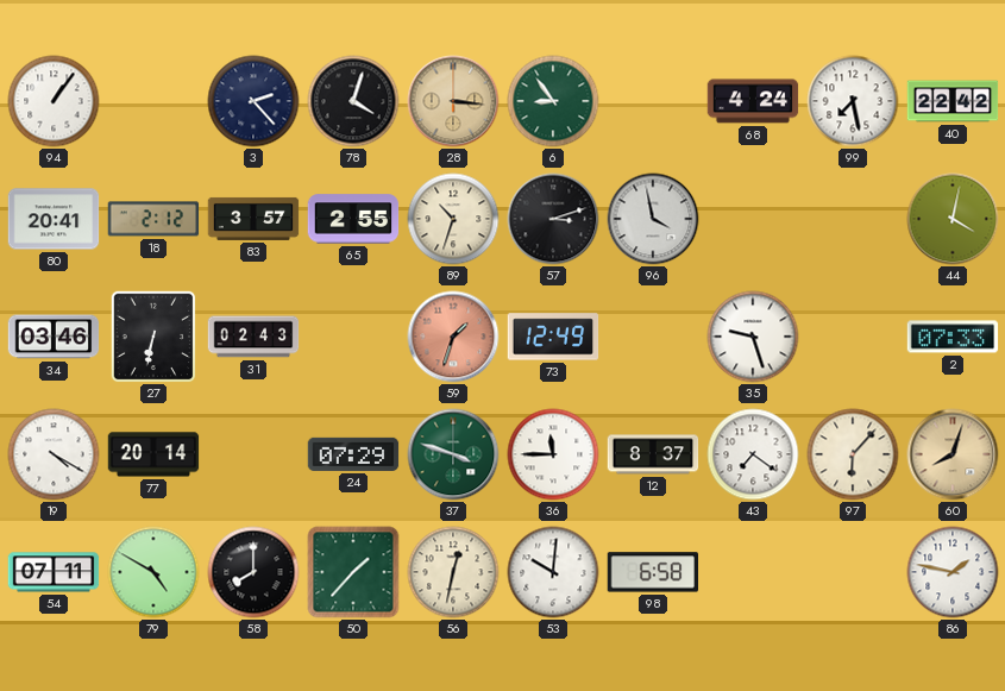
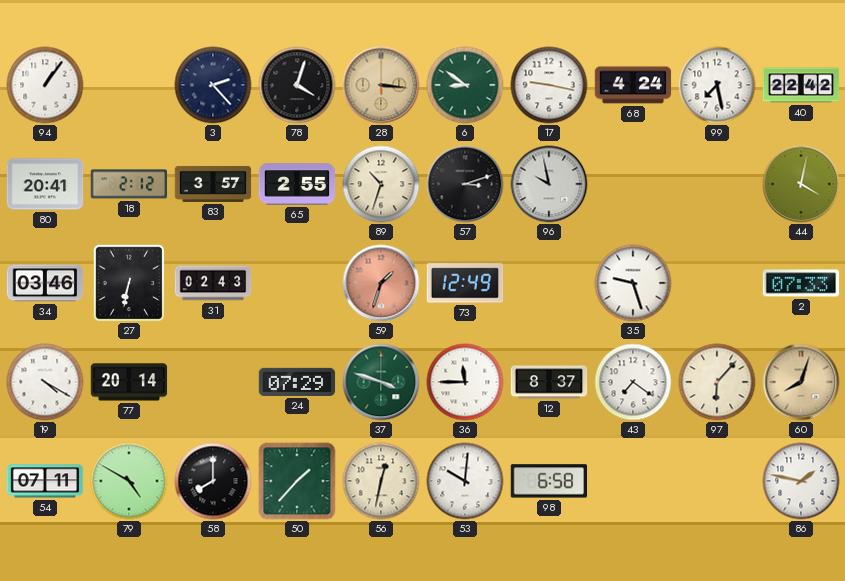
6: 8:54 -> 8:51
17: none -> 9:17
96: 3:58 -> 9:58
